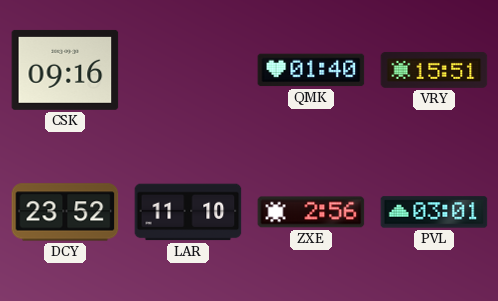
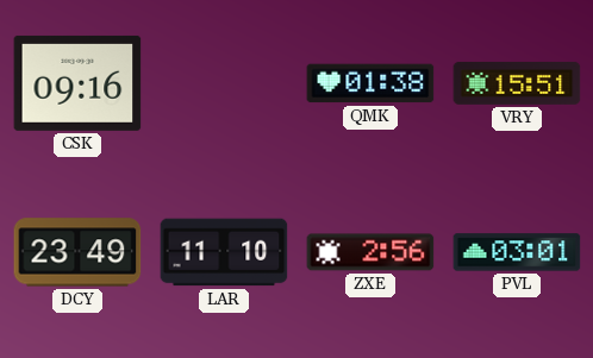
QMK: 01:40 -> 01:38
DCY: 23:52 -> 23:49
